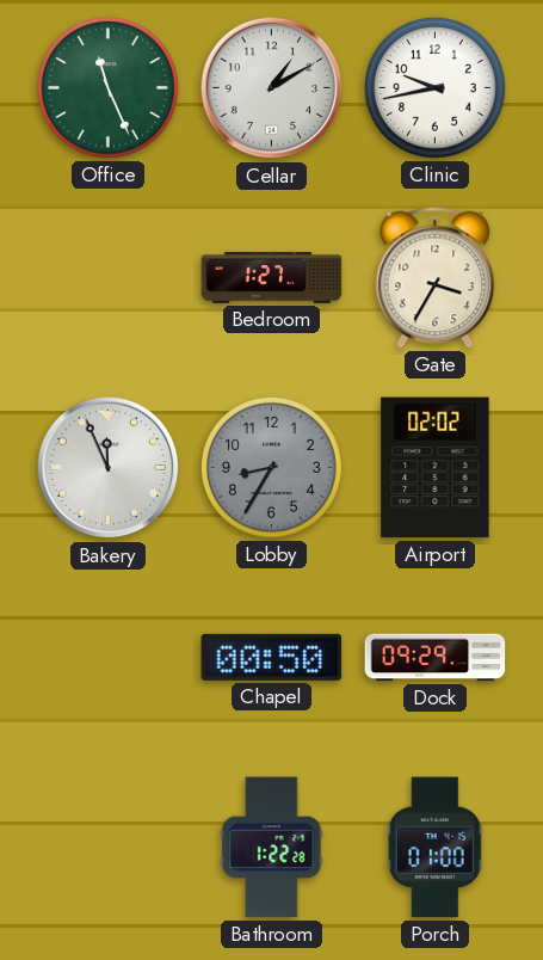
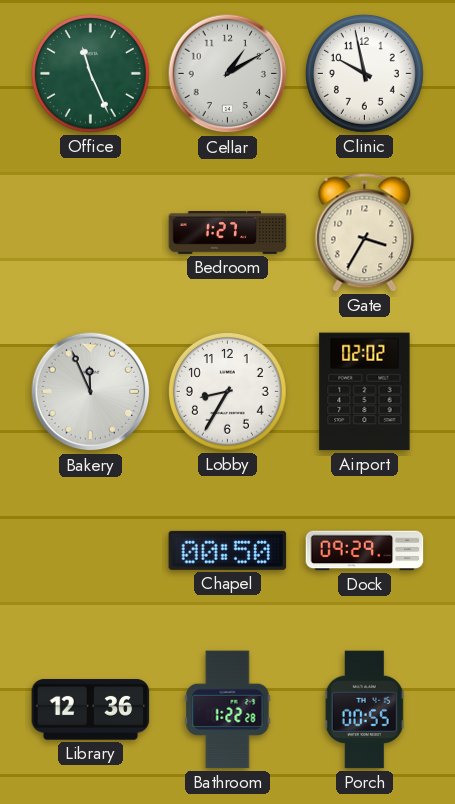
Clinic: 9:43 -> 9:58
Lobby dial: grey -> white
Library: none -> 12:36
Porch: 01:00 -> 00:55
